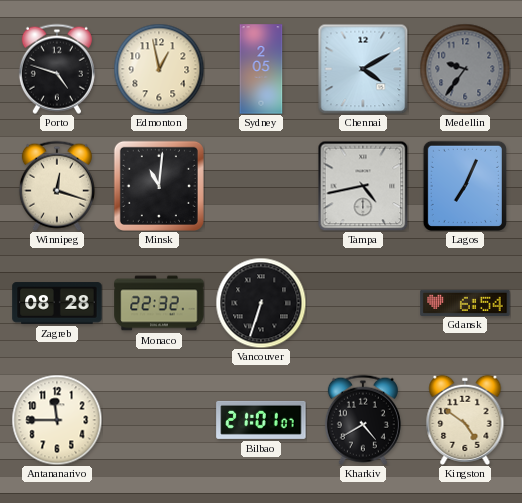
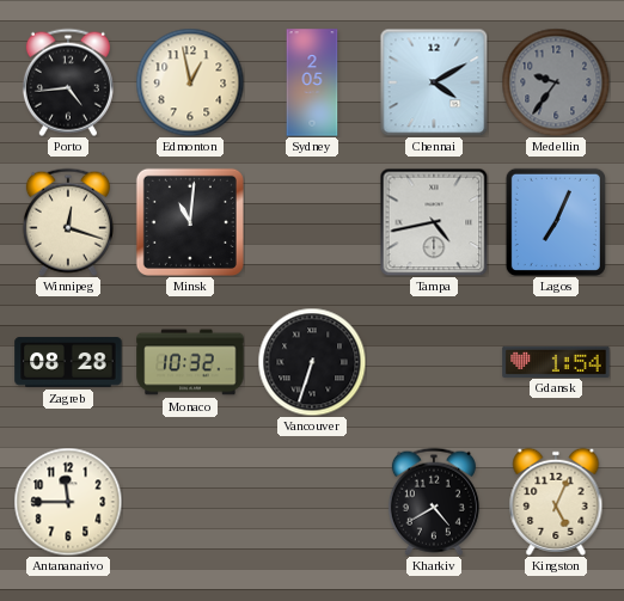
Porto: 4:48 -> 4:44
Monaco: 22:32 -> 10:32
Gdansk: 6:54 -> 1:54
Bilbao: 21:01 -> none
Kingston: 4:51 -> 5:04
